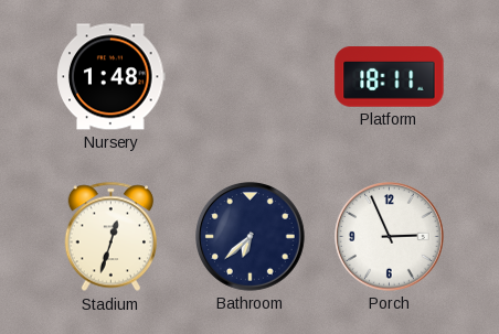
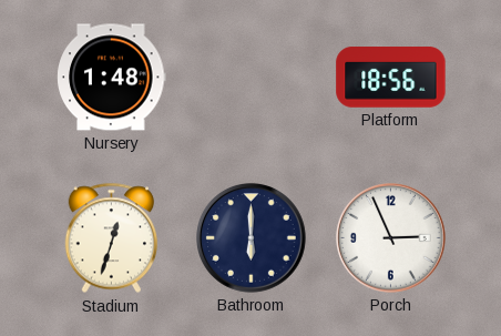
Platform: 18:11 -> 18:56
Bathroom: 6:38 -> 6:00
